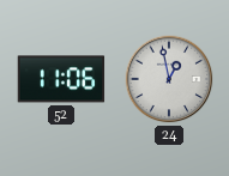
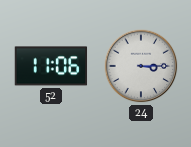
24: 12:58 -> 3:15
